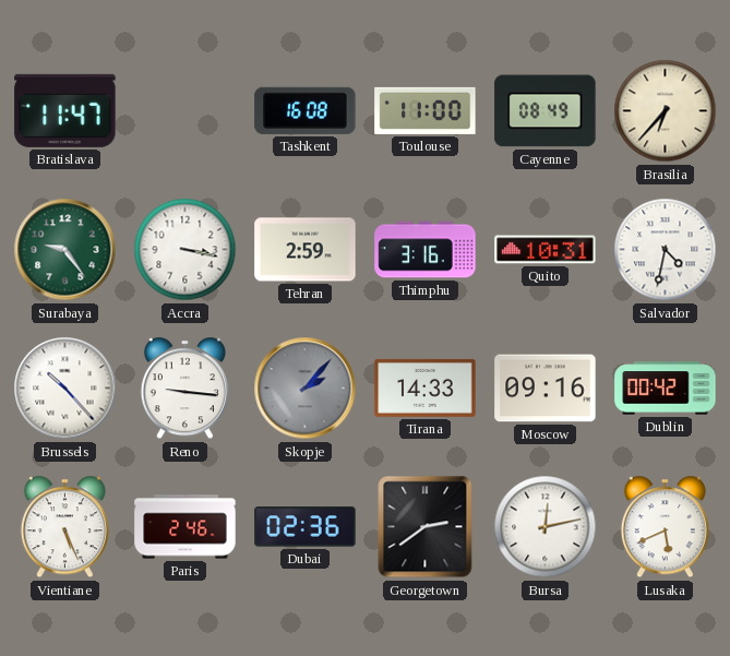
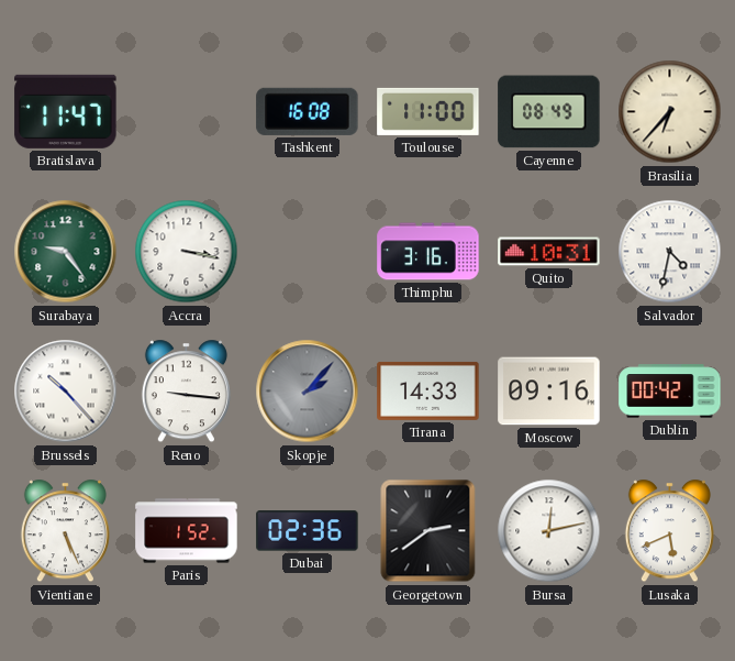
Tehran: 2:59 -> none
Paris: 2:46 -> 1:52
